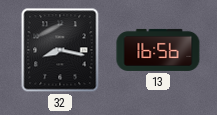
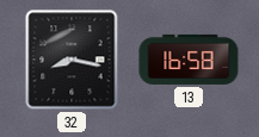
13: 16:56 -> 16:58
